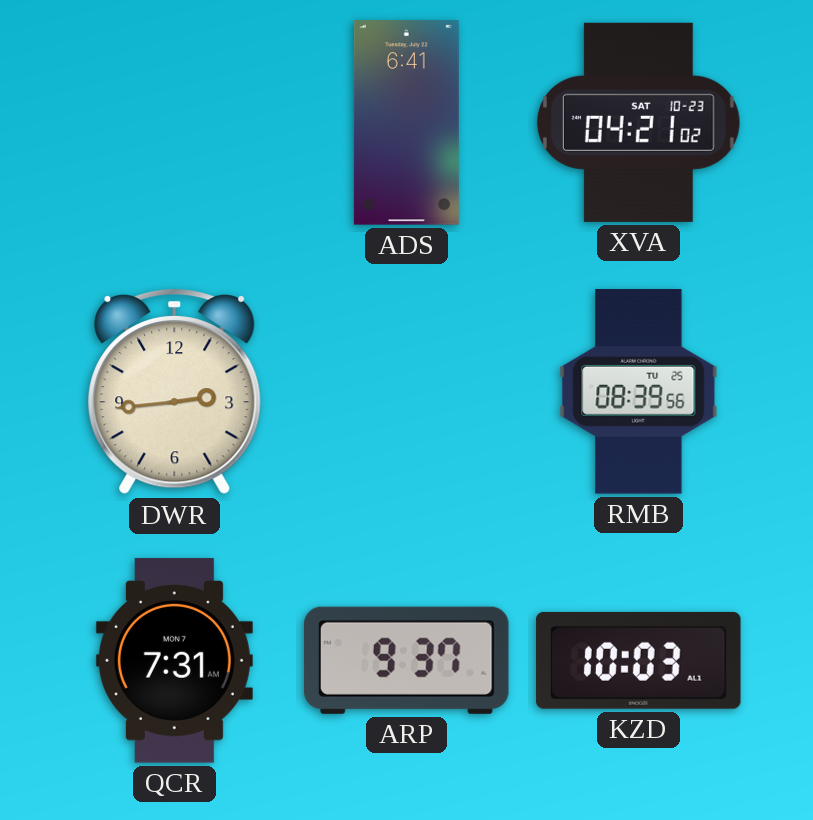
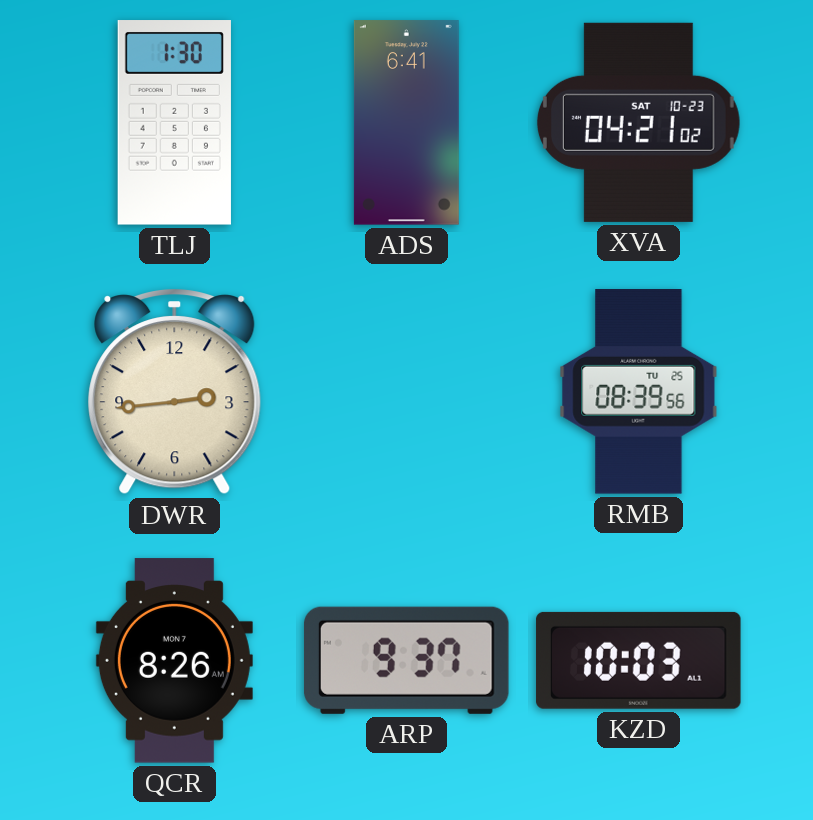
TLJ: none -> 1:30
QCR: 7:31 -> 8:26
